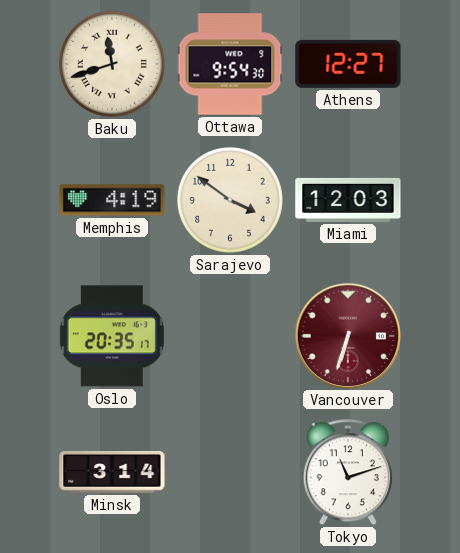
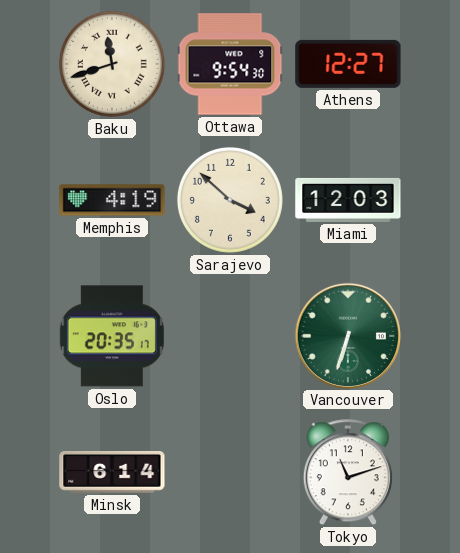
Sarajevo: 3:51 -> 3:52
Vancouver dial: burgundy -> green
Minsk: 3:14 -> 6:14
